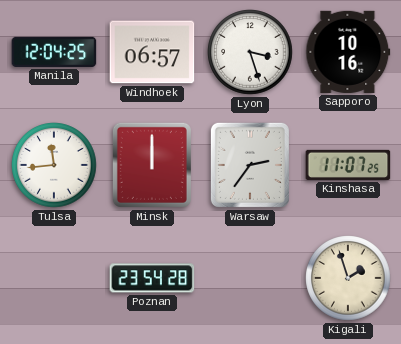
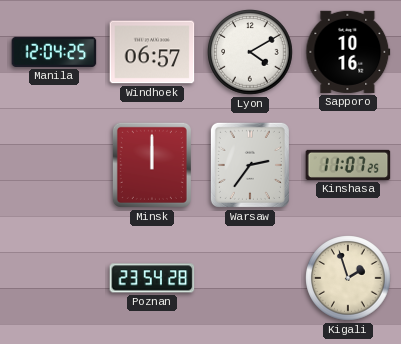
Lyon: 3:27 -> 4:10
Tulsa: 11:44 -> none
